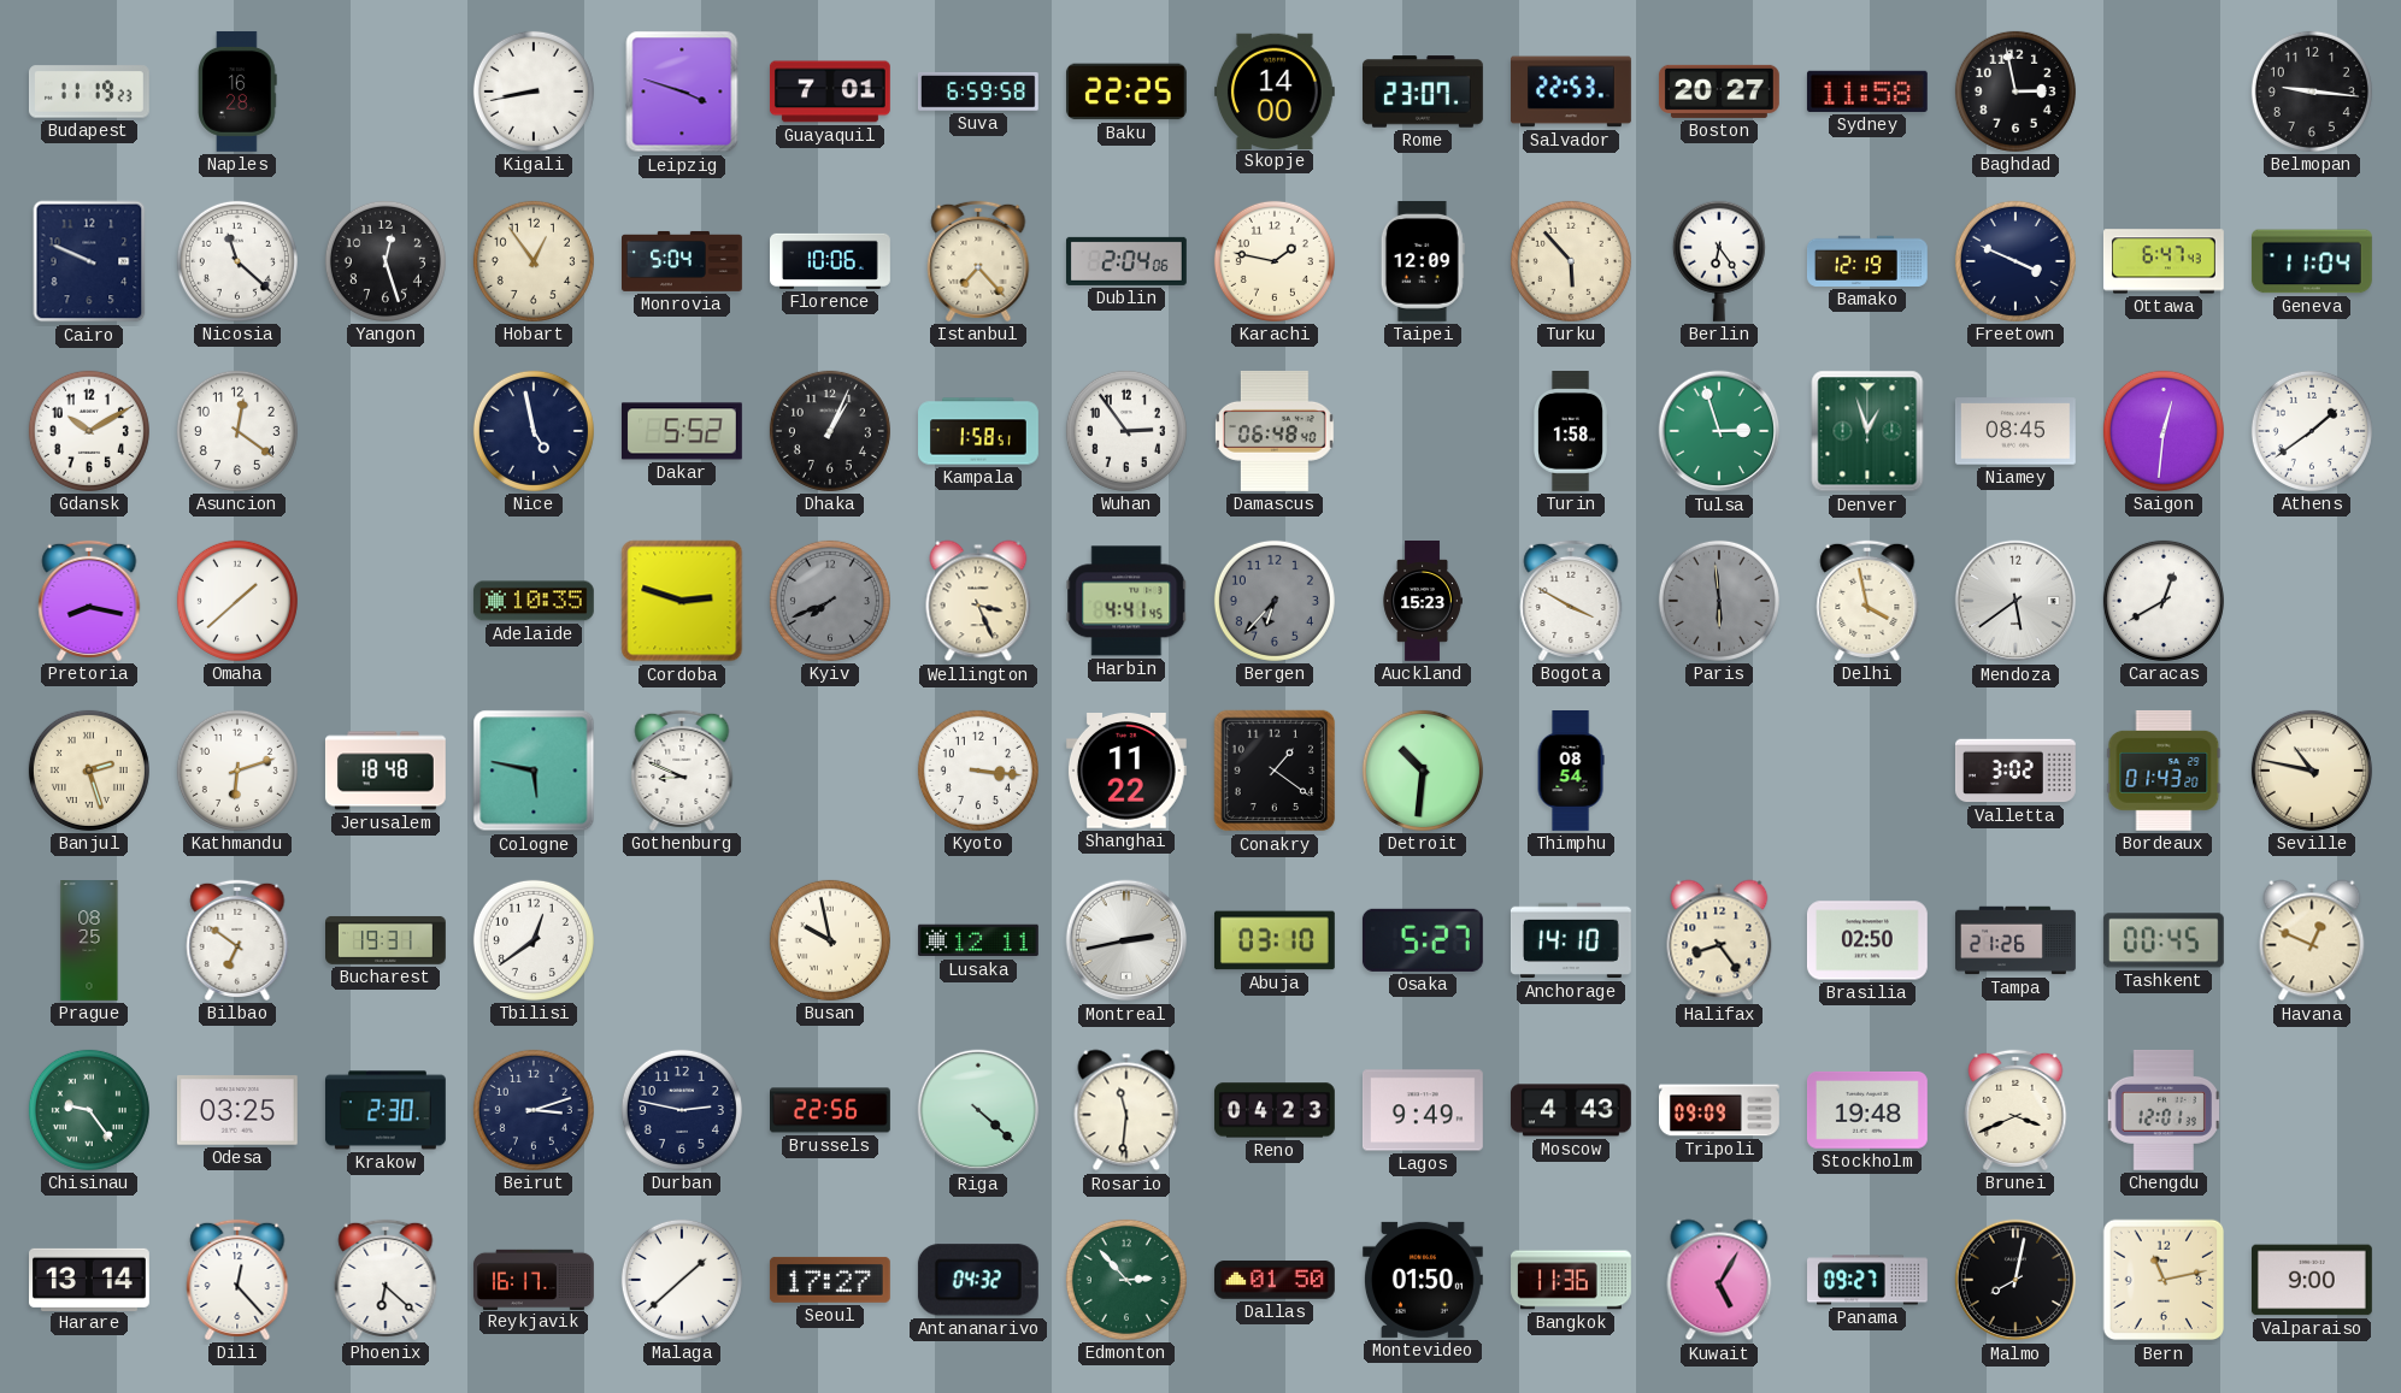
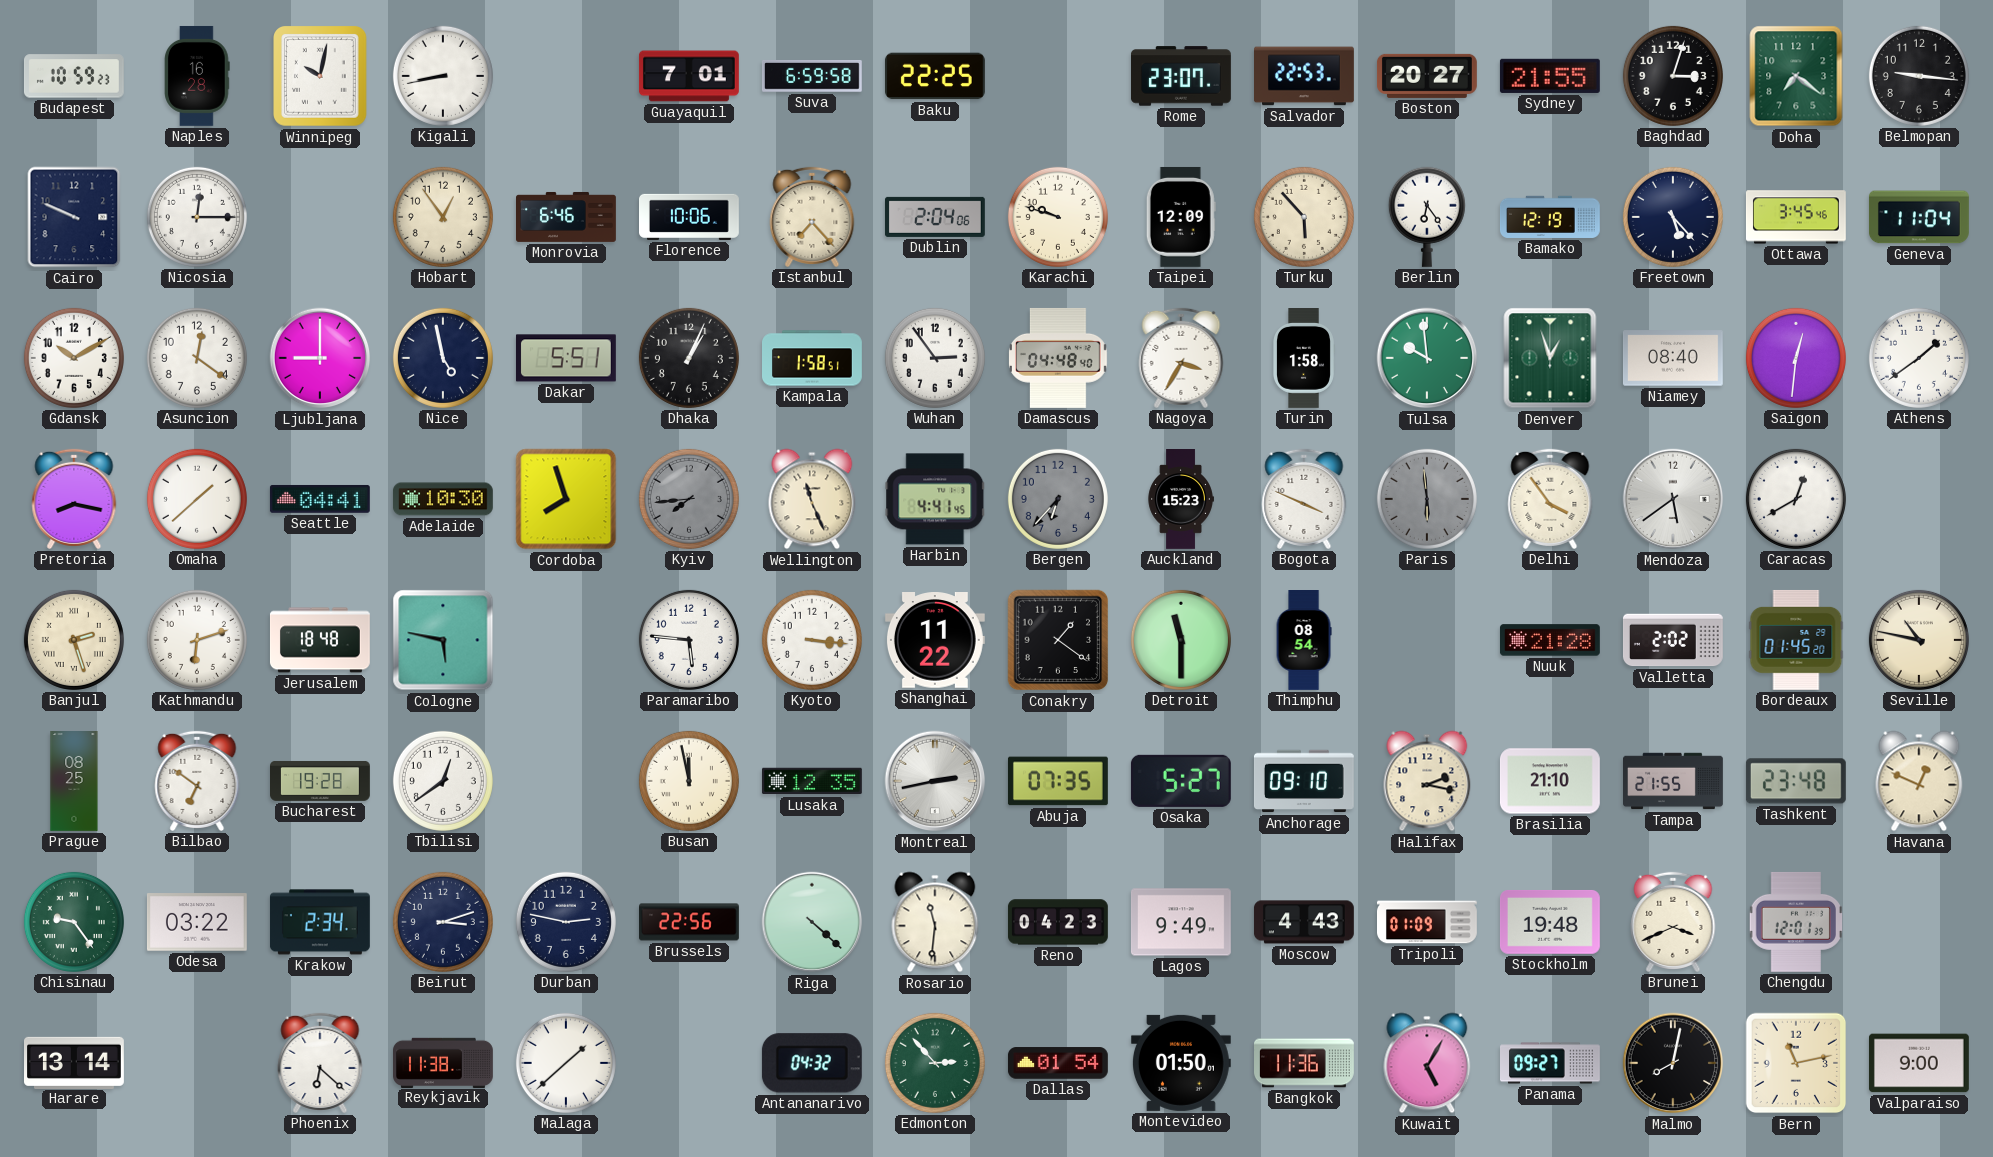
Budapest: 11:19 -> 10:59
Winnipeg: none -> 10:02
Leipzig: 3:48 -> none
Skopje: 14:00 -> none
Sydney: 11:58 -> 21:55
Baghdad: 2:58 -> 3:03
Doha: none -> 7:21
Nicosia: 11:22 -> 12:15
Yangon: 12:27 -> none
Monrovia: 5:04 -> 6:46
Karachi: 1:47 -> 9:48
Freetown: 3:49 -> 5:23
Ottawa: 6:47 -> 3:45
Ljubljana: none -> 9:00
Dakar: 5:52 -> 5:51
Damascus: 06:48 -> 04:48
Nagoya: none -> 3:35
Tulsa: 2:57 -> 9:59
Niamey: 08:45 -> 08:40
Seattle: none -> 04:41
Adelaide: 10:35 -> 10:30
Cordoba: 2:48 -> 7:57
Kyiv: 7:41 -> 7:44
Wellington: 3:26 -> 11:26
Bogota: 3:50 -> 3:49
Delhi: 3:58 -> 3:54
Gothenburg: 8:49 -> none
Paramaribo: none -> 5:46
Detroit: 10:31 -> 11:30
Nuuk: none -> 21:28
Valletta: 3:02 -> 2:02
Bordeaux: 01:43 -> 01:45
Bucharest: 19:31 -> 19:28
Busan: 9:58 -> 11:58
Lusaka: 12:11 -> 12:35
Abuja: 03:10 -> 07:35
Anchorage: 14:10 -> 09:10
Halifax: 8:24 -> 2:17
Brasilia: 02:50 -> 21:10
Tampa: 21:26 -> 21:55
Tashkent: 00:45 -> 23:48
Odesa: 03:25 -> 03:22
Krakow: 2:30 -> 2:34
Tripoli: 09:09 -> 01:09
Dili: 12:23 -> none
Reykjavik: 16:17 -> 11:38
Seoul: 17:27 -> none
Dallas: 01:50 -> 01:54
